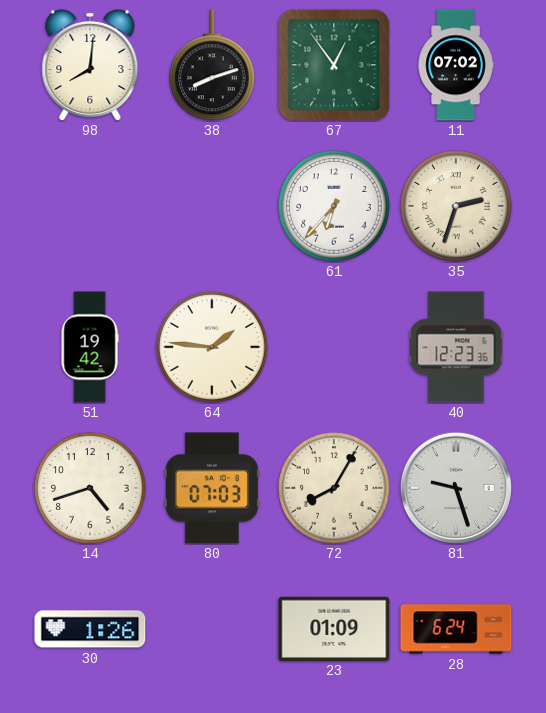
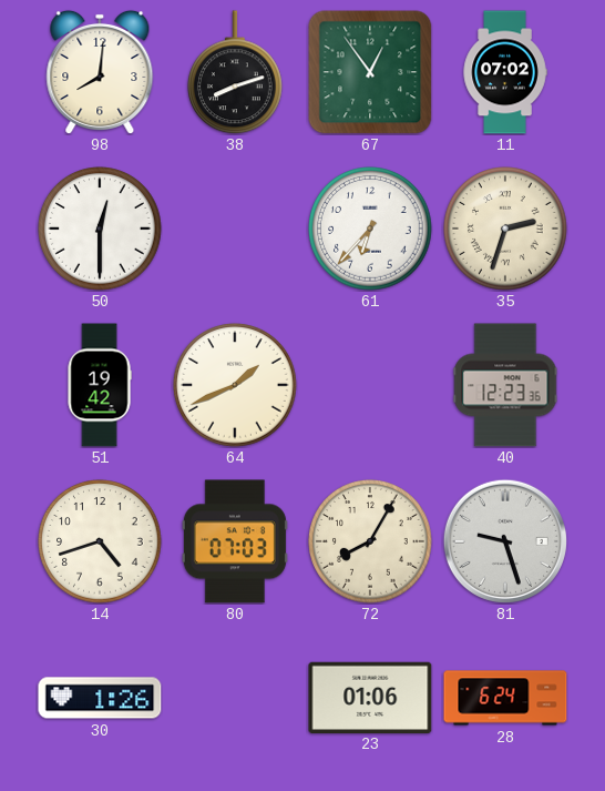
50: none -> 12:30
64: 1:46 -> 1:41
23: 01:09 -> 01:06
